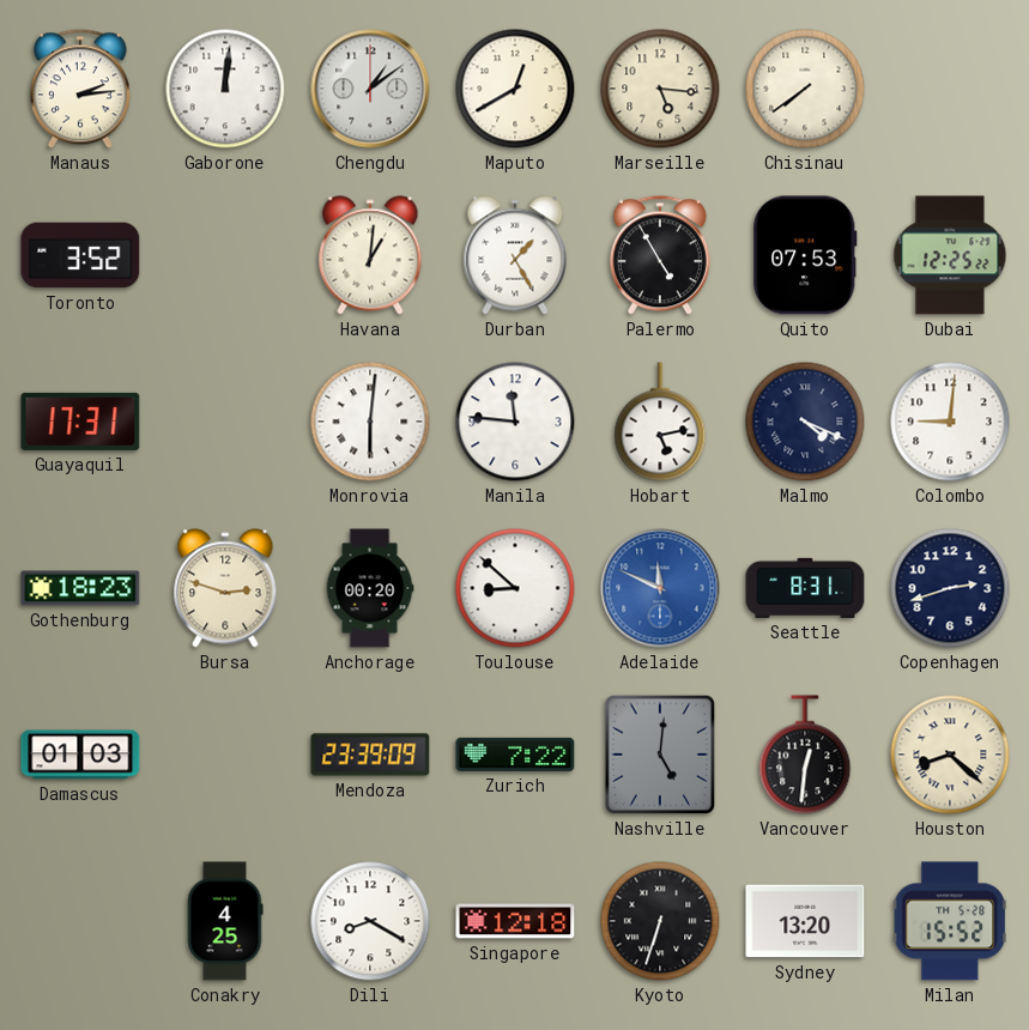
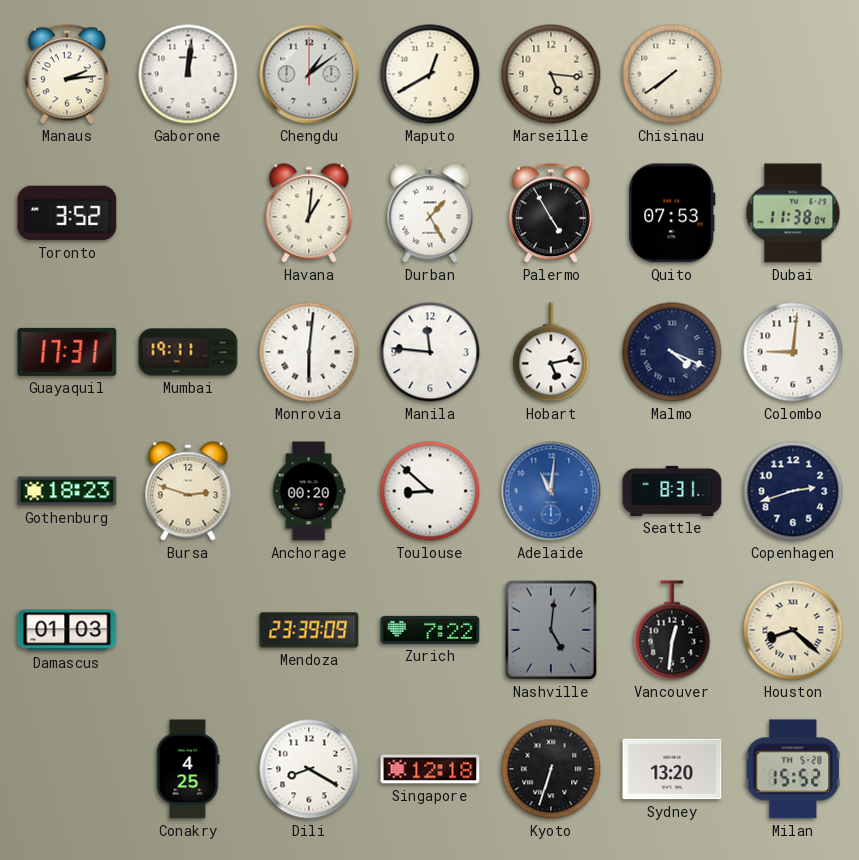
Dubai: 12:25 -> 11:38
Mumbai: none -> 19:11
Adelaide: 11:49 -> 11:01
